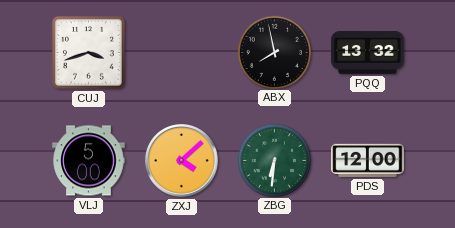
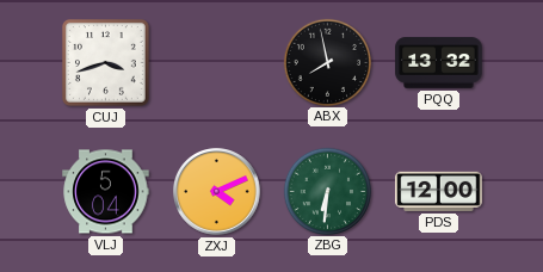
VLJ: 5:00 -> 5:04
ZXJ: 4:08 -> 4:11
